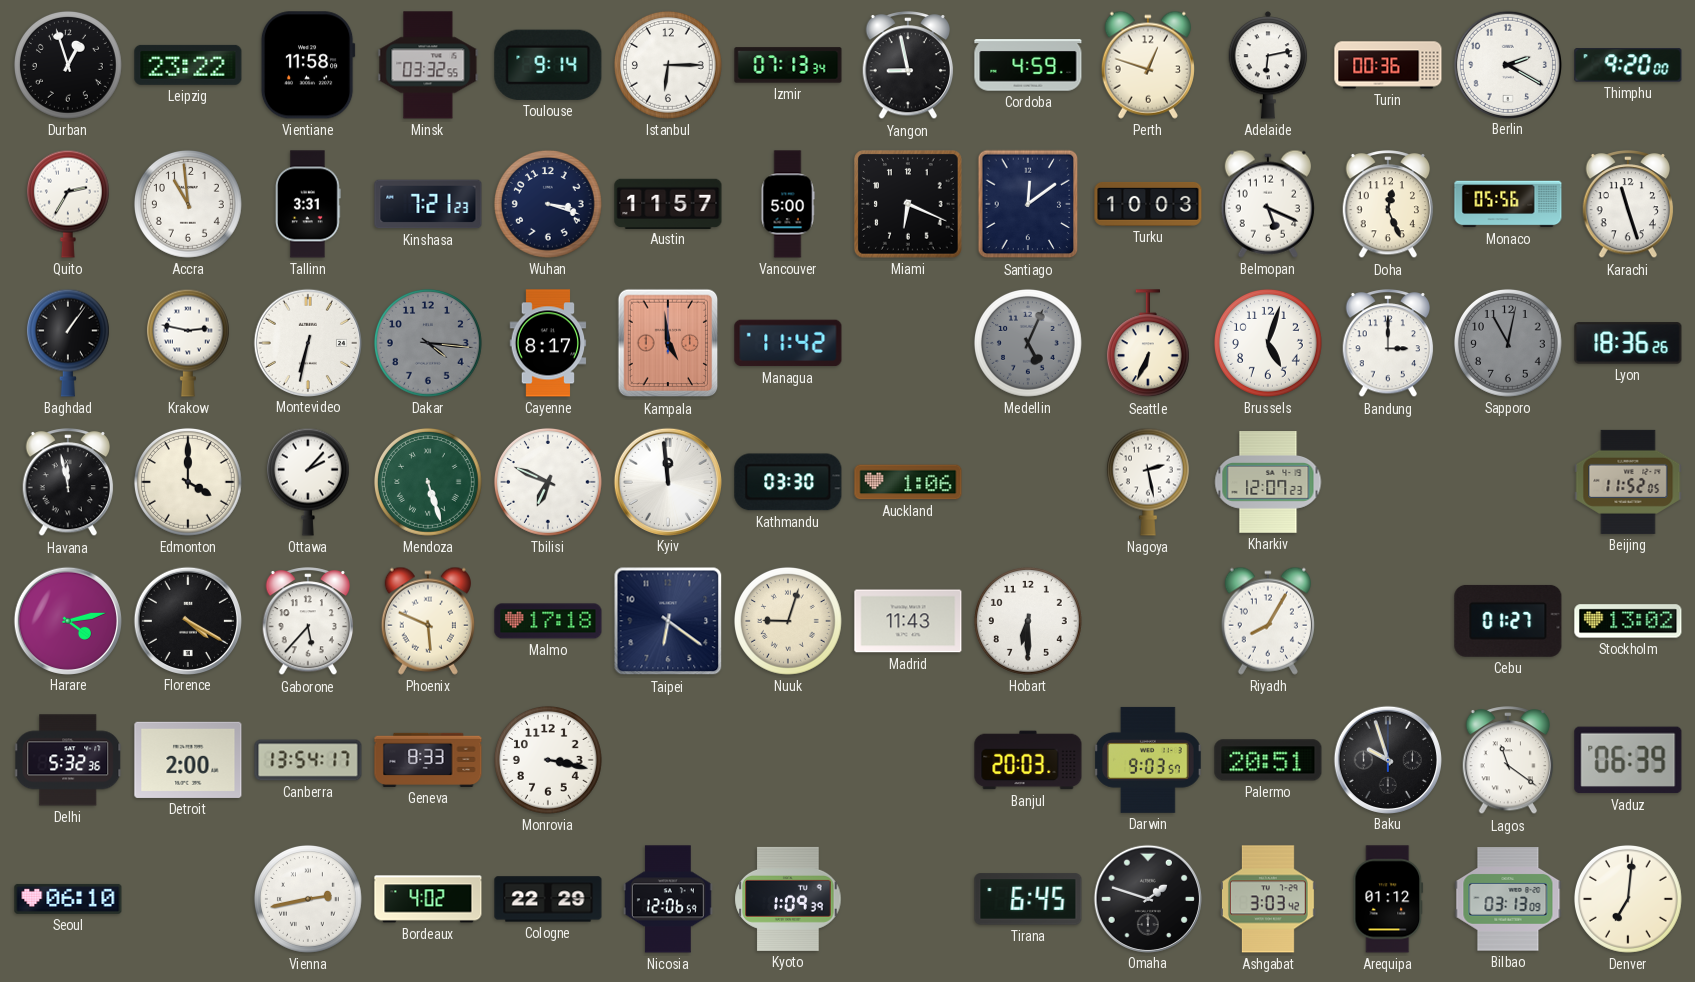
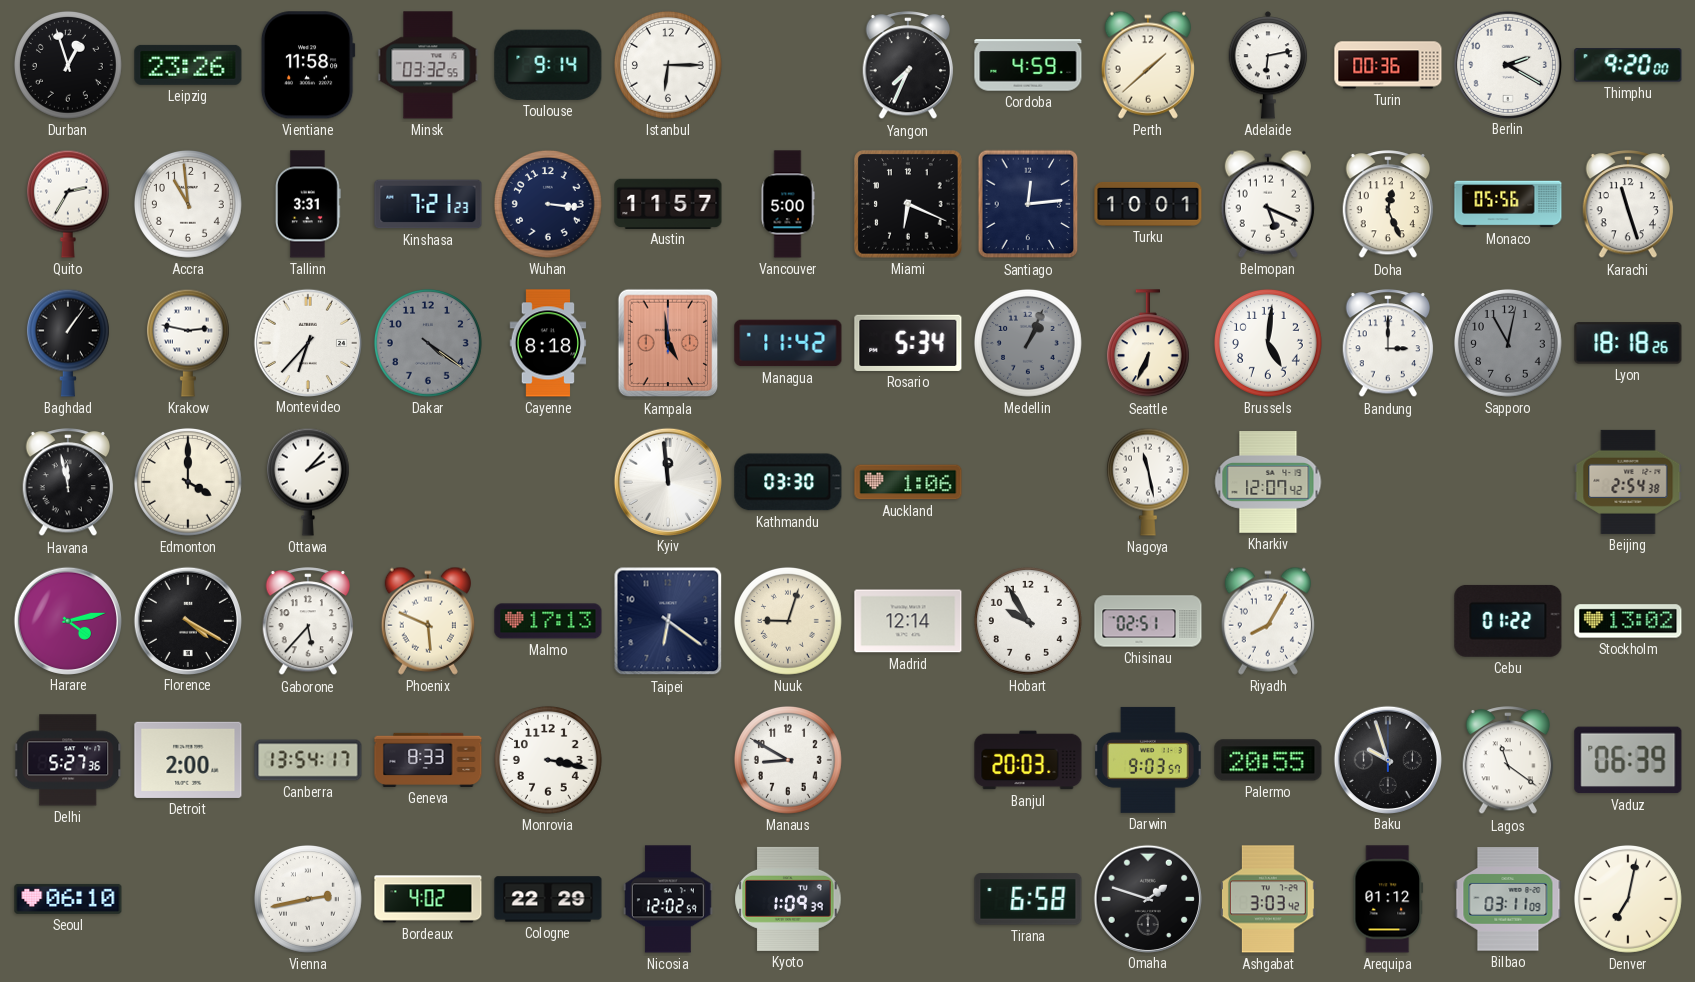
Leipzig: 23:22 -> 23:26
Izmir: 07:13 -> none
Yangon: 8:58 -> 7:34
Perth: 12:48 -> 1:38
Wuhan: 3:18 -> 3:16
Santiago: 12:09 -> 12:14
Turku: 10:03 -> 10:01
Montevideo: 6:32 -> 6:37
Dakar: 4:16 -> 4:21
Cayenne: 8:17 -> 8:18
Rosario: none -> 5:34
Medellin: 5:04 -> 1:04
Brussels: 5:03 -> 5:01
Lyon: 18:36 -> 18:18
Mendoza: 5:27 -> none
Tbilisi: 6:49 -> none
Nagoya: 2:28 -> 11:28
Kharkiv: 12:07:23 -> 12:07:42
Beijing: 11:52 -> 2:54
Malmo: 17:18 -> 17:13
Madrid: 11:43 -> 12:14
Hobart: 6:30 -> 9:55
Chisinau: none -> 02:51
Cebu: 01:27 -> 01:22
Delhi: 5:32 -> 5:27
Manaus: none -> 8:50
Palermo: 20:51 -> 20:55
Nicosia: 12:06 -> 12:02
Tirana: 6:45 -> 6:58
Bilbao: 03:13 -> 03:11
Denver: 7:01 -> 7:02
